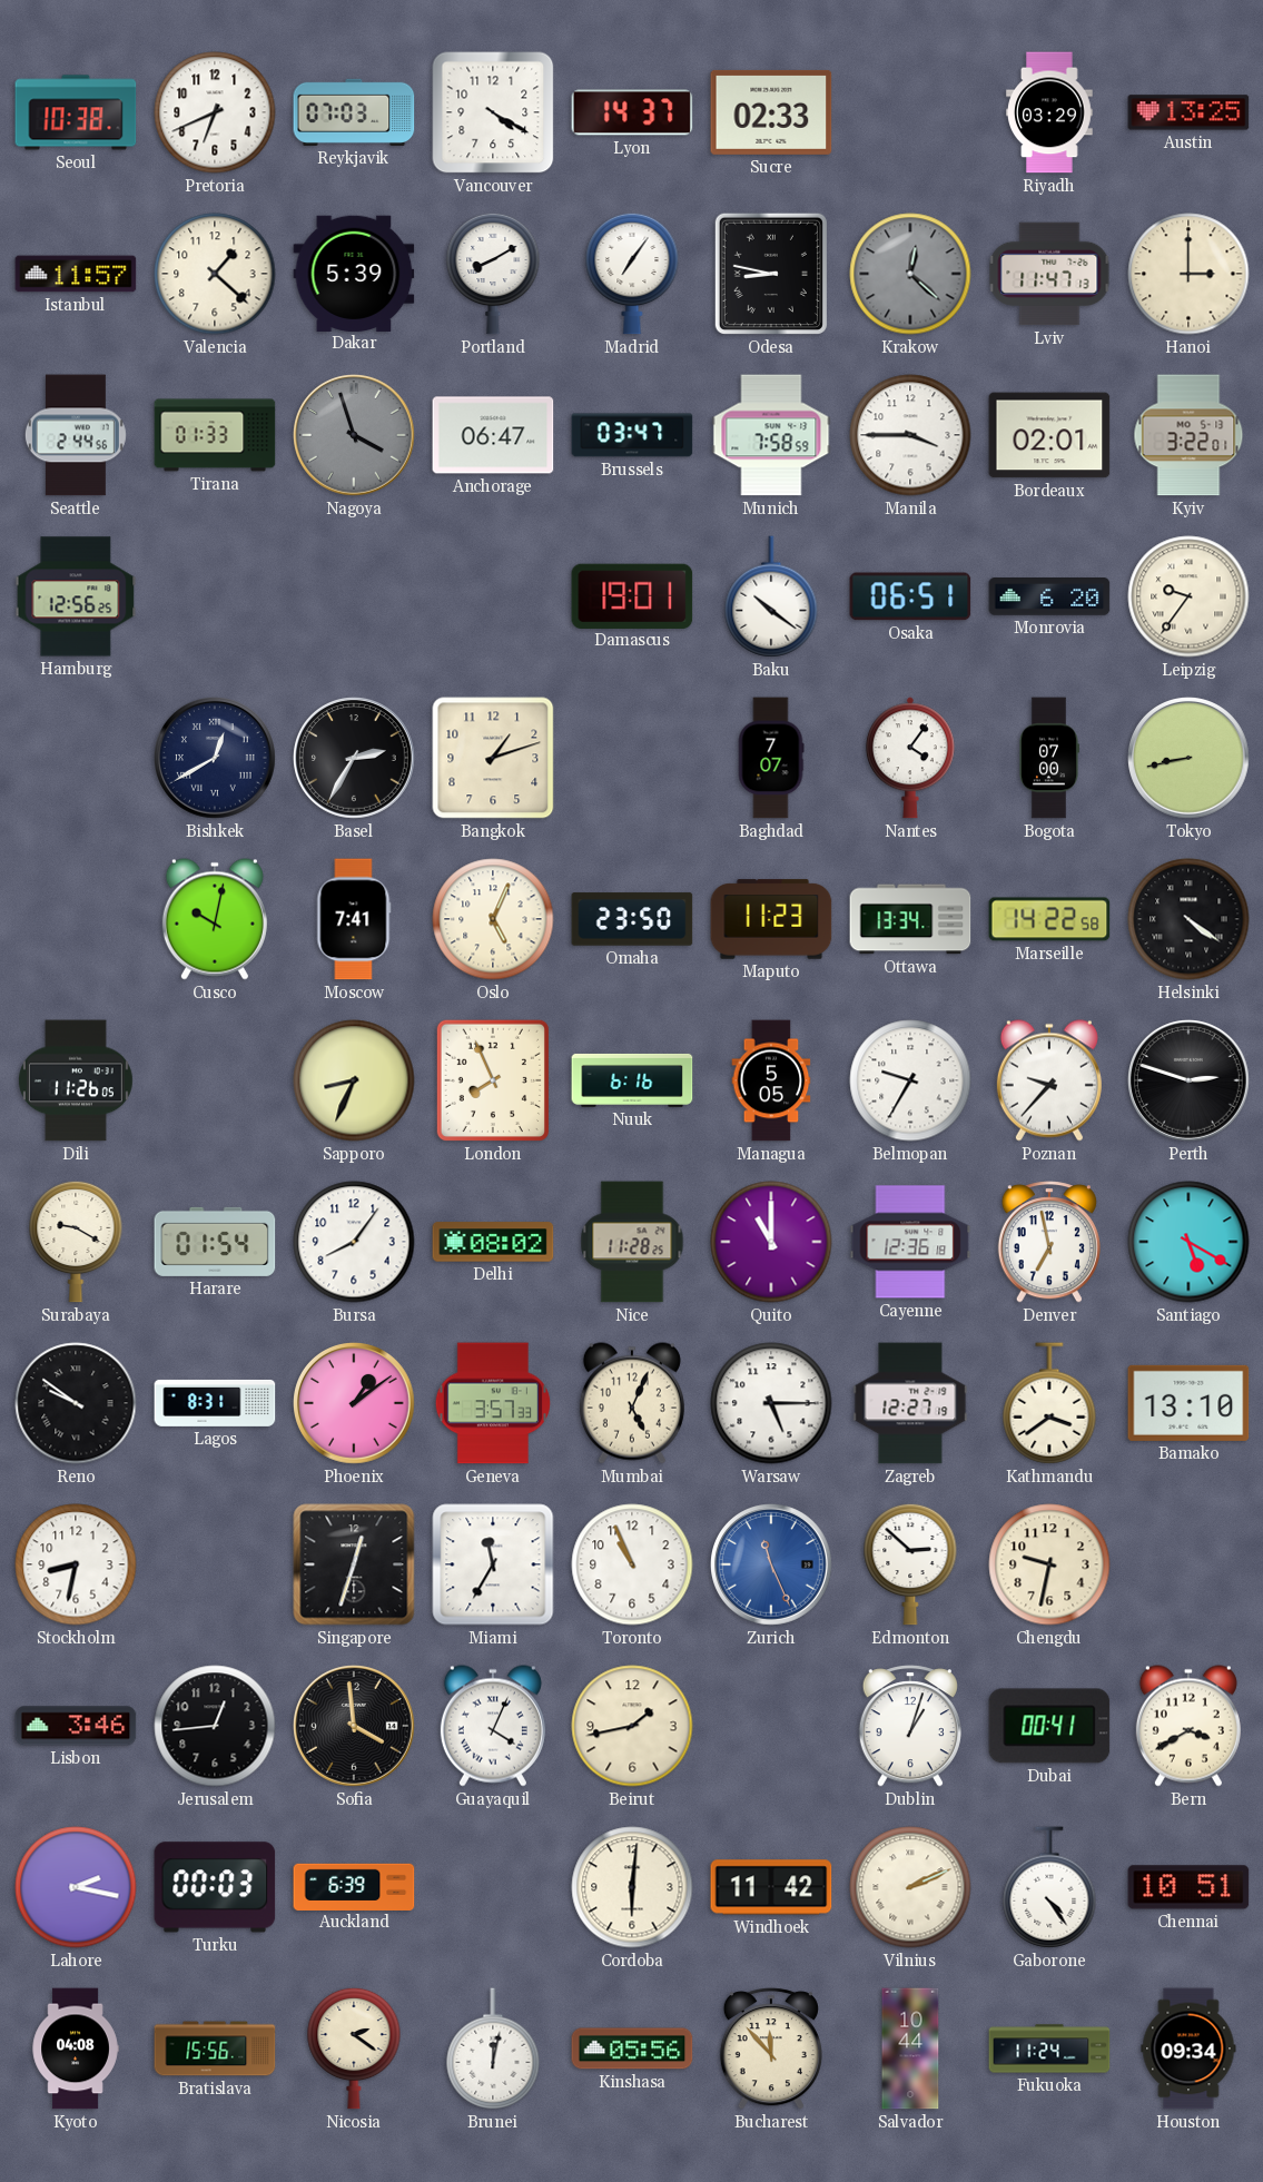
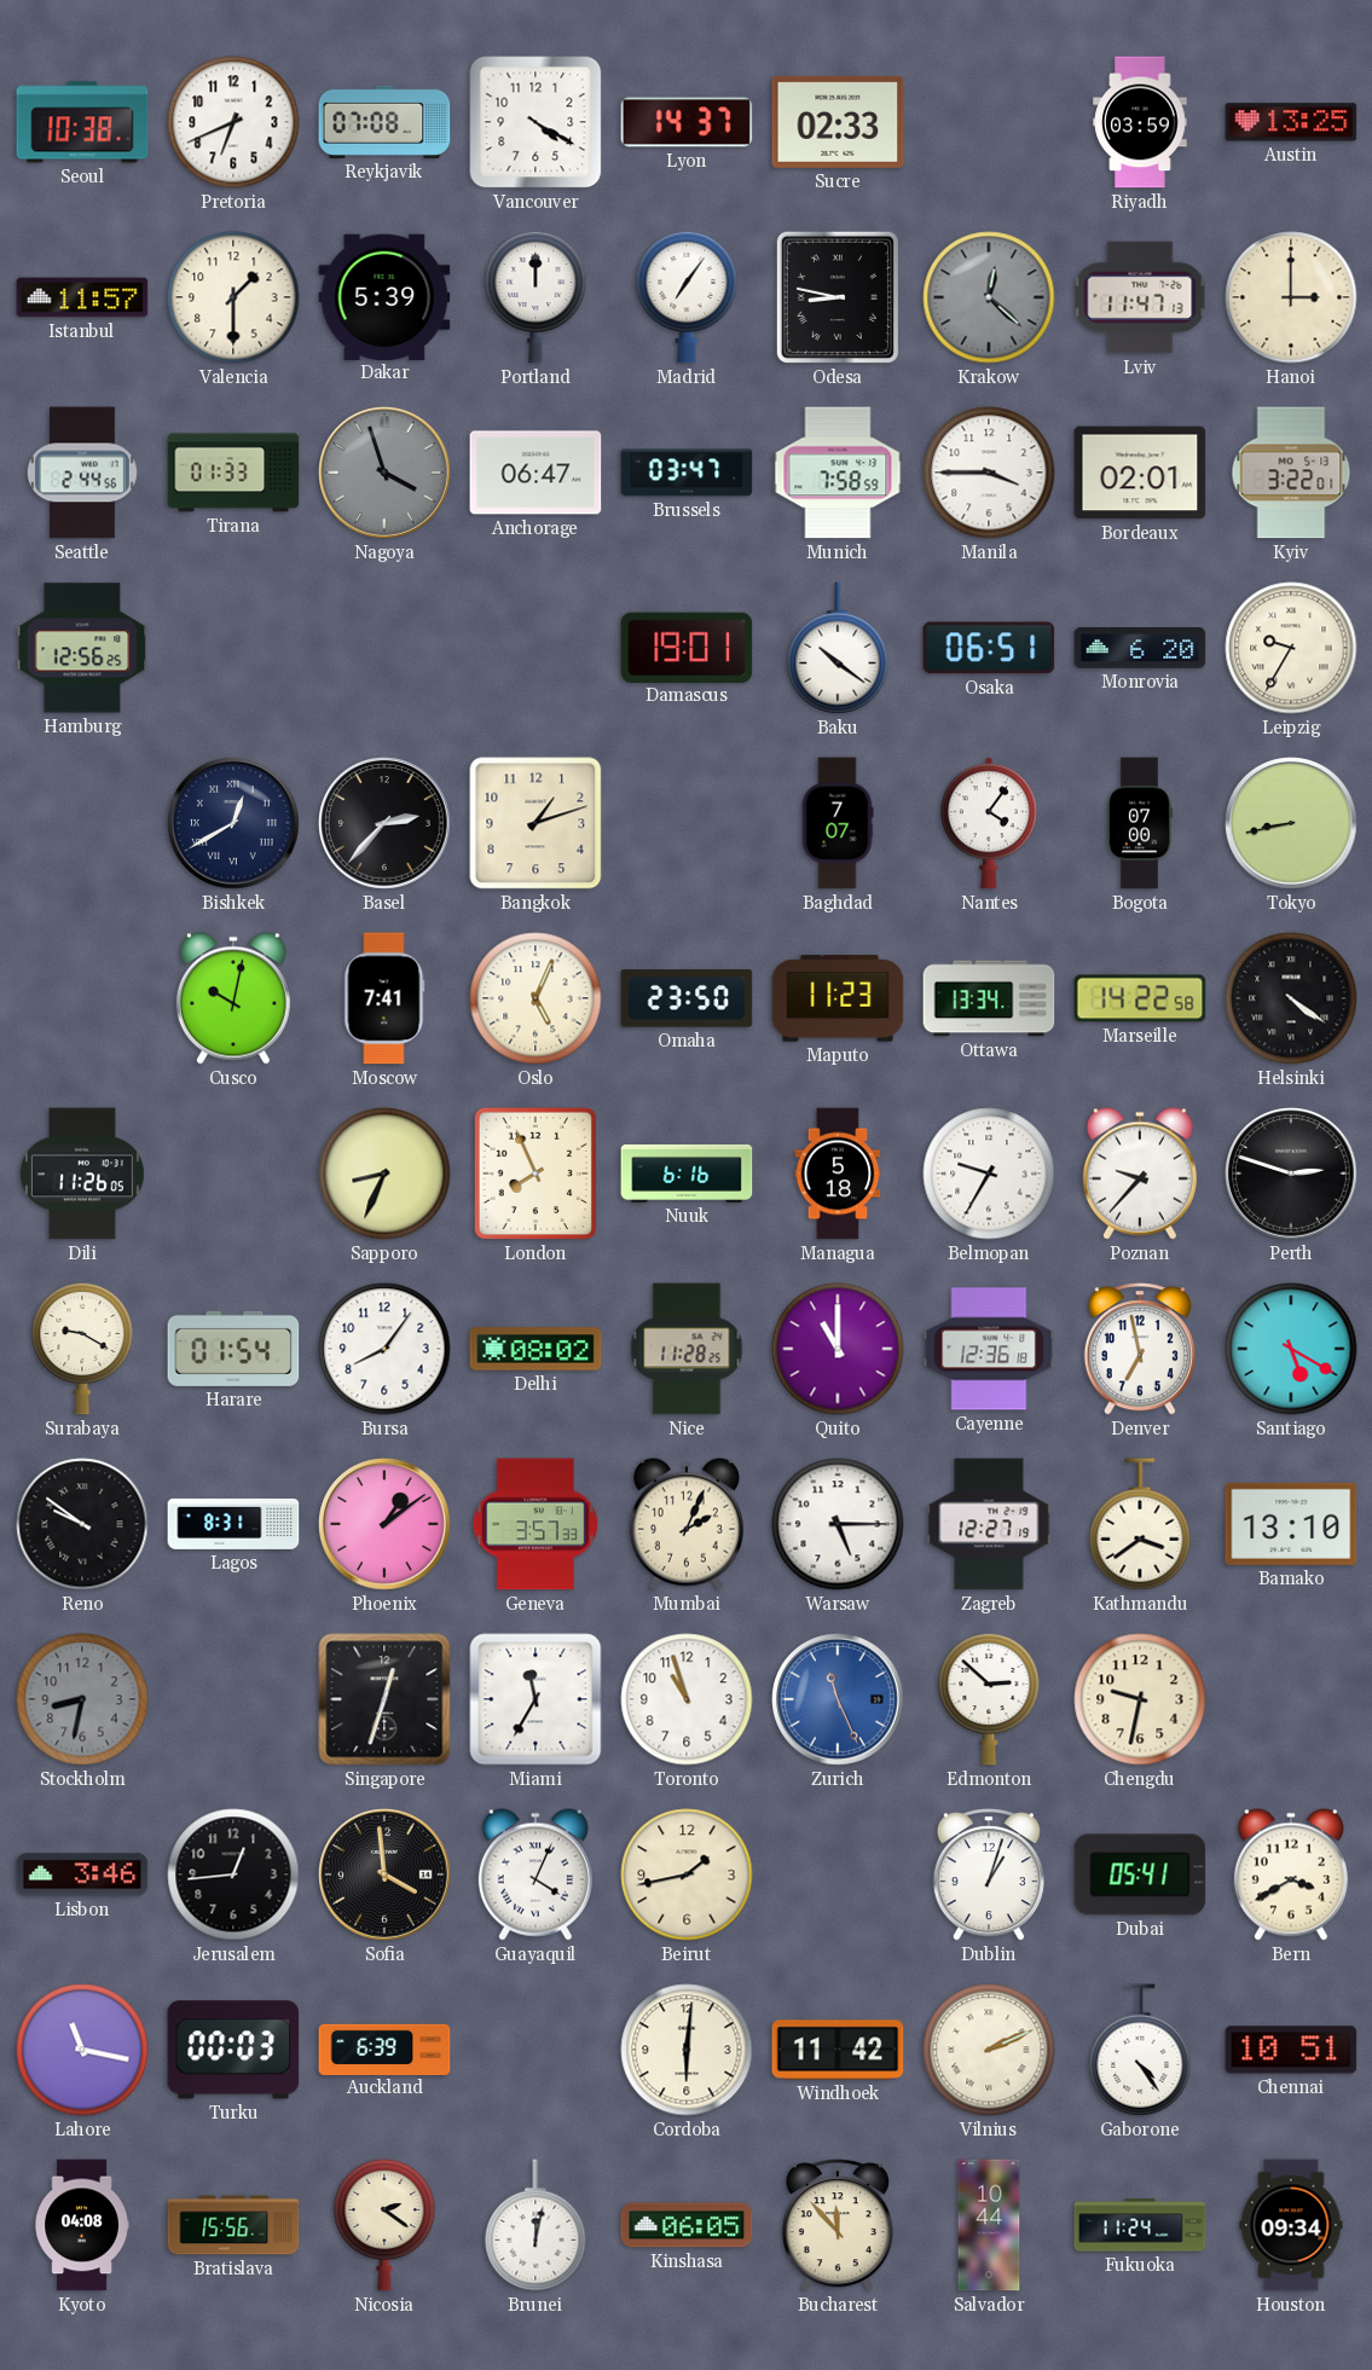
Reykjavik: 07:03 -> 07:08
Riyadh: 03:29 -> 03:59
Valencia: 1:22 -> 1:30
Portland: 8:10 -> 12:00
Leipzig: 9:36 -> 9:35
Basel: 2:35 -> 2:37
Managua: 5:05 -> 5:18
Mumbai: 5:04 -> 2:04
Stockholm dial: white -> grey
Toronto: 10:56 -> 10:57
Dubai: 00:41 -> 05:41
Lahore: 2:17 -> 11:17
Kinshasa: 05:56 -> 06:05
